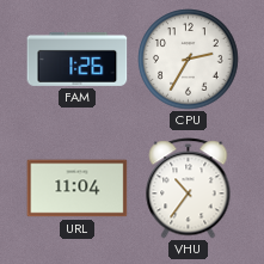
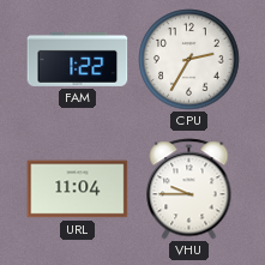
FAM: 1:26 -> 1:22
VHU: 10:36 -> 9:45
